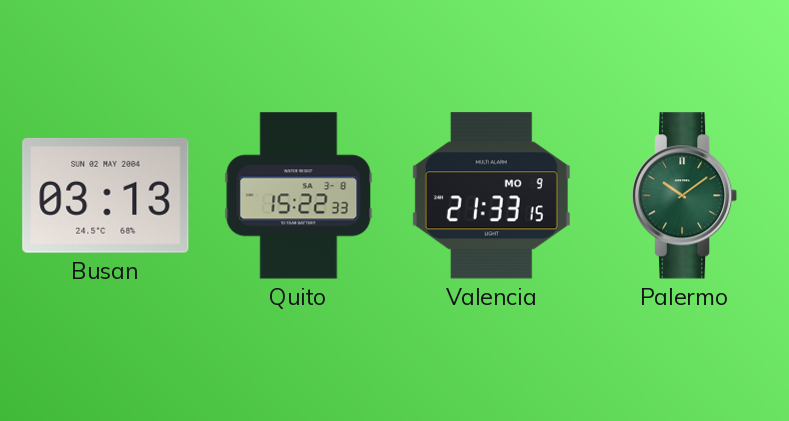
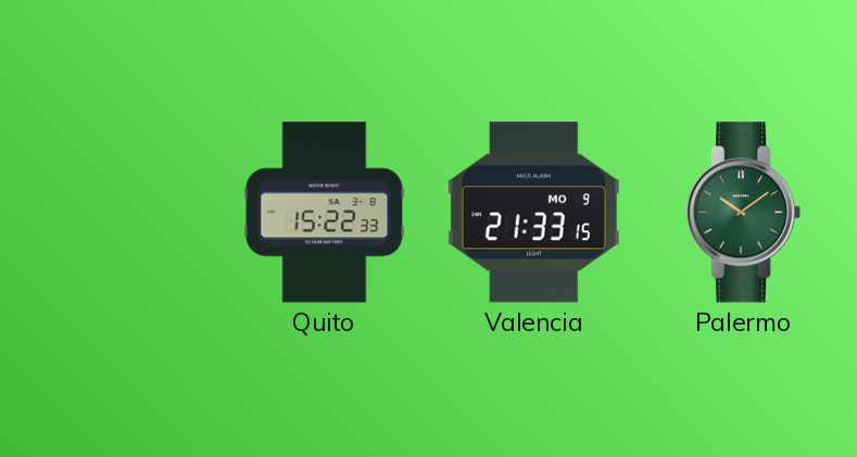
Busan: 03:13 -> none
